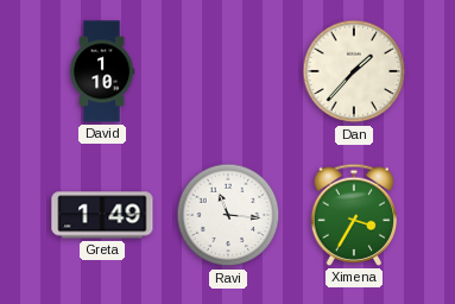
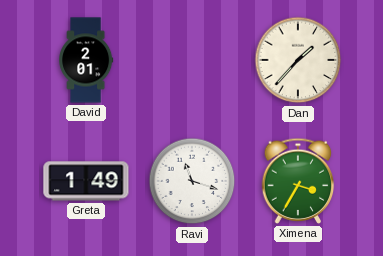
David: 1:10 -> 2:01
Ravi: 11:16 -> 11:18
